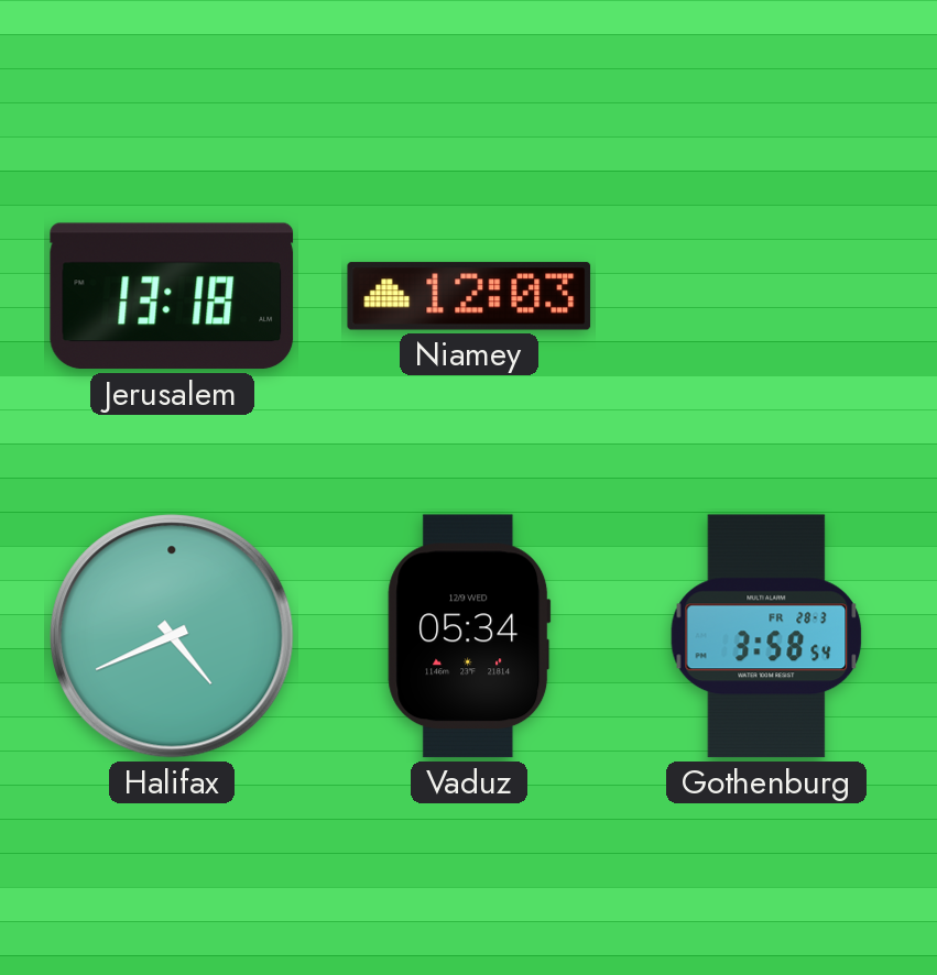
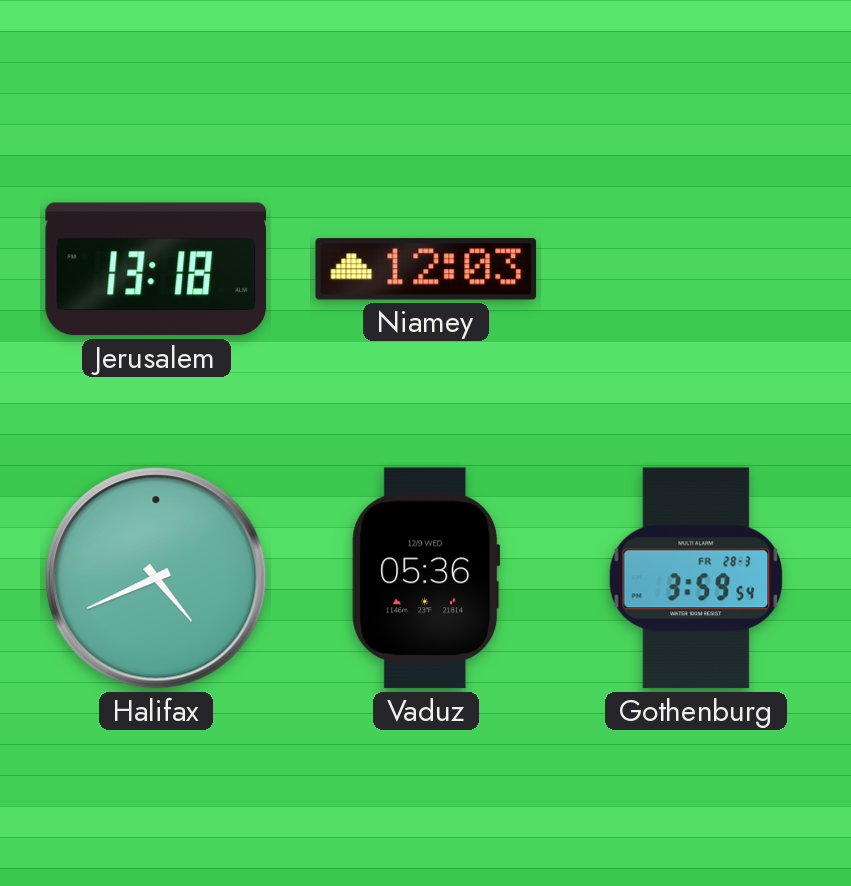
Vaduz: 05:34 -> 05:36
Gothenburg: 3:58 -> 3:59
